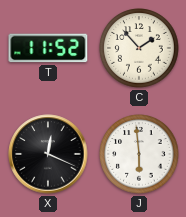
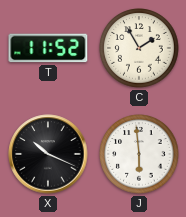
C: 1:53 -> 1:55
X: 12:19 -> 10:19
